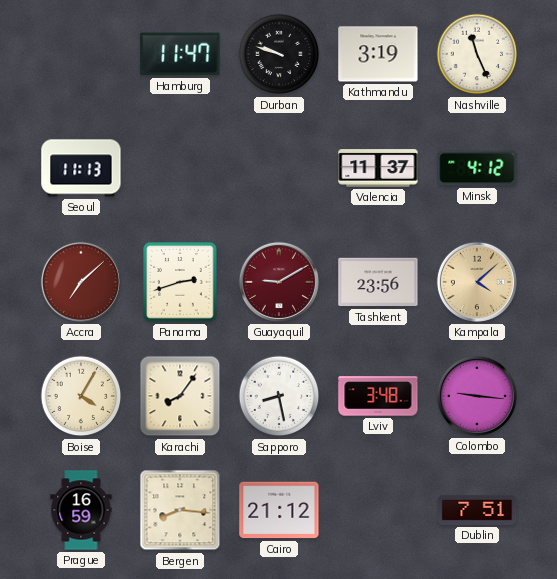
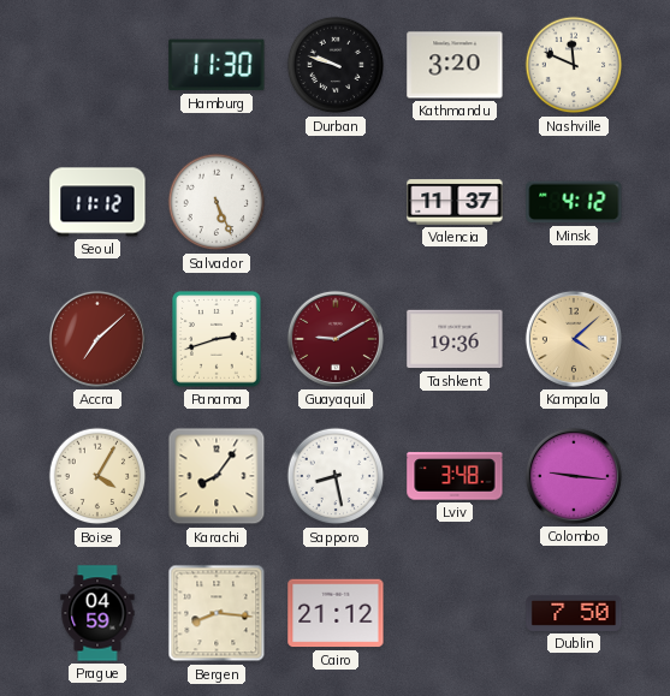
Hamburg: 11:47 -> 11:30
Kathmandu: 3:19 -> 3:20
Nashville: 11:26 -> 11:49
Seoul: 11:13 -> 11:12
Salvador: none -> 5:26
Tashkent: 23:56 -> 19:36
Prague: 16:59 -> 04:59
Dublin: 7:51 -> 7:50
